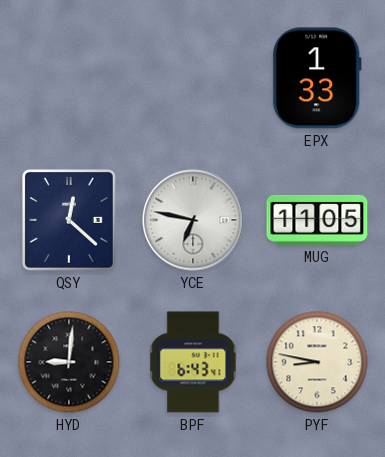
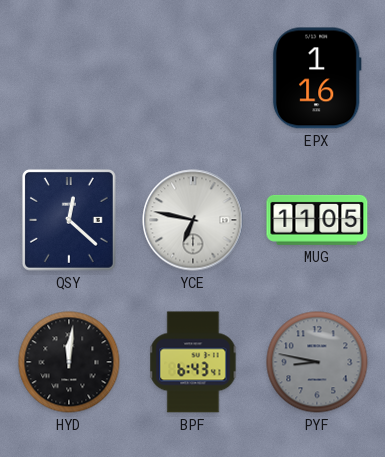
EPX: 1:33 -> 1:16
HYD: 9:01 -> 12:01
PYF dial: cream -> grey
